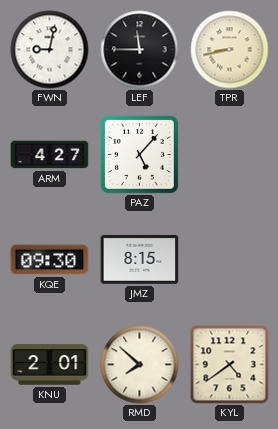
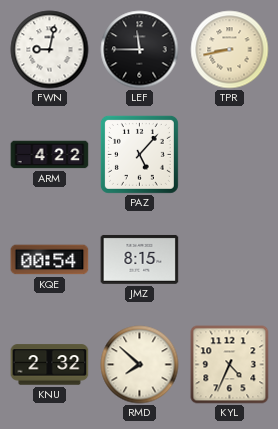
ARM: 4:27 -> 4:22
KQE: 09:30 -> 00:54
KNU: 2:01 -> 2:32
KYL: 4:39 -> 4:34
